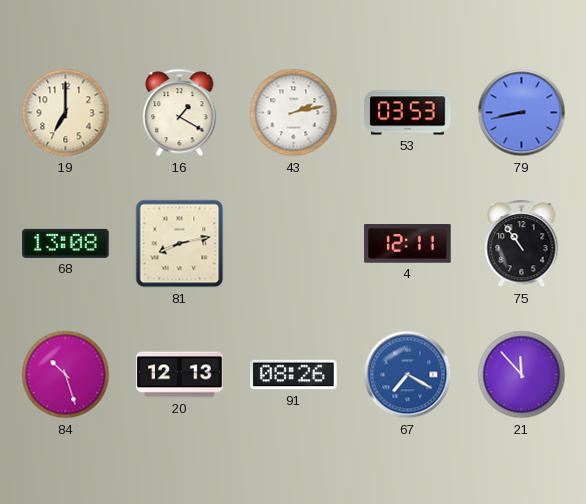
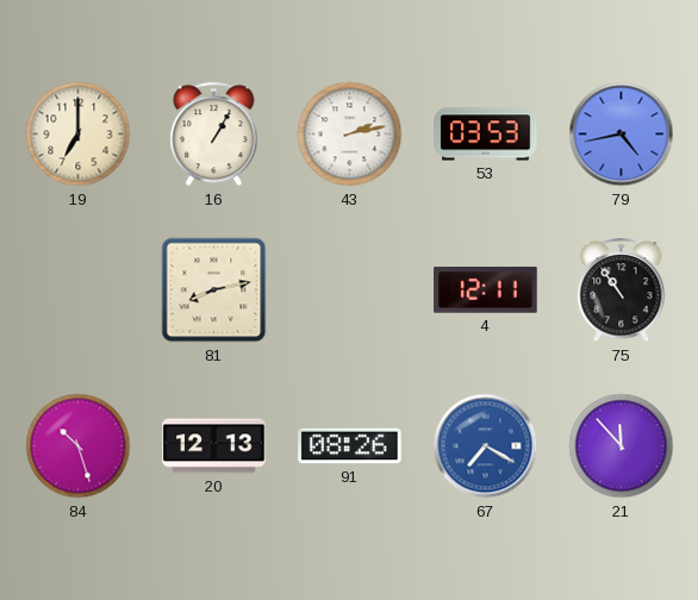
16: 1:20 -> 1:05
79: 8:43 -> 4:43
68: 13:08 -> none
